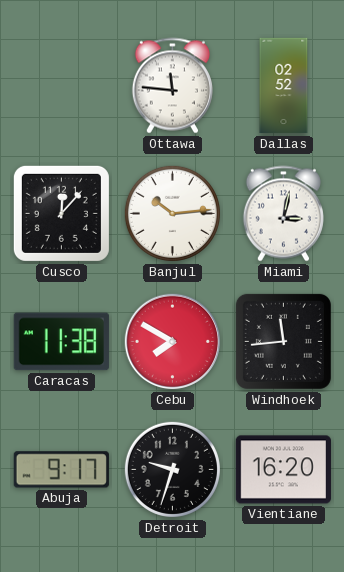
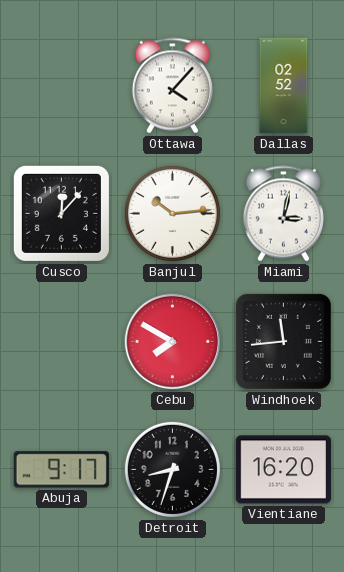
Ottawa: 11:46 -> 4:07
Caracas: 11:38 -> none
Detroit: 9:33 -> 8:33
